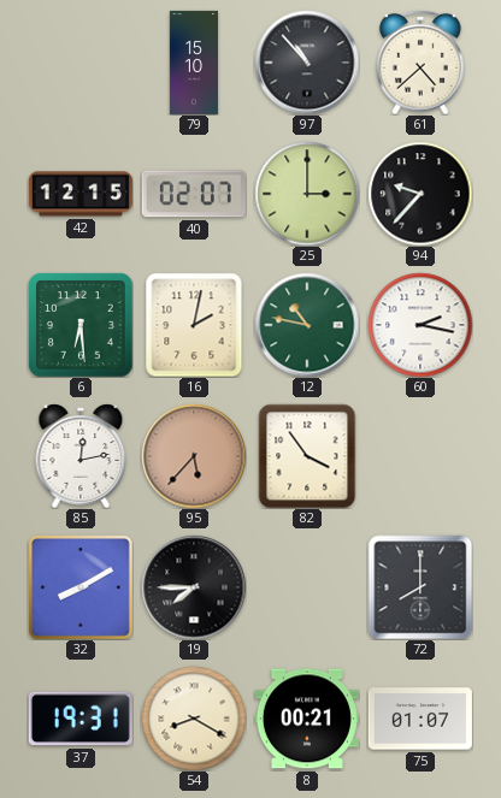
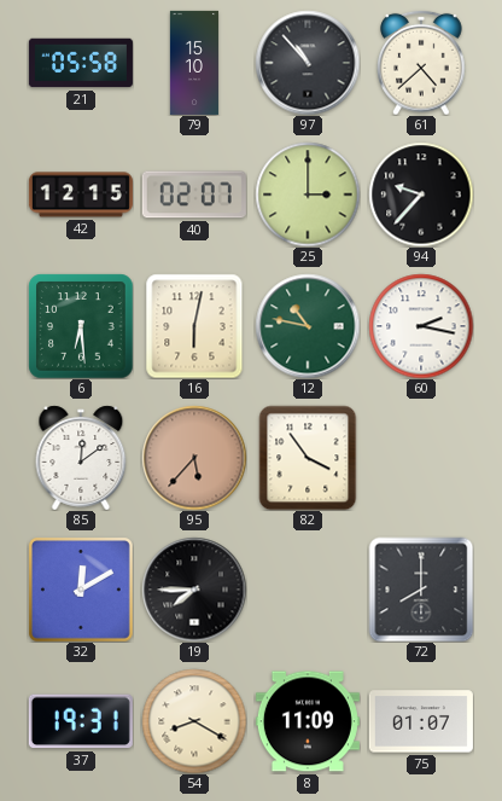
21: none -> 05:58
16: 2:02 -> 6:02
85: 12:13 -> 12:09
32: 8:10 -> 12:10
8: 00:21 -> 11:09
